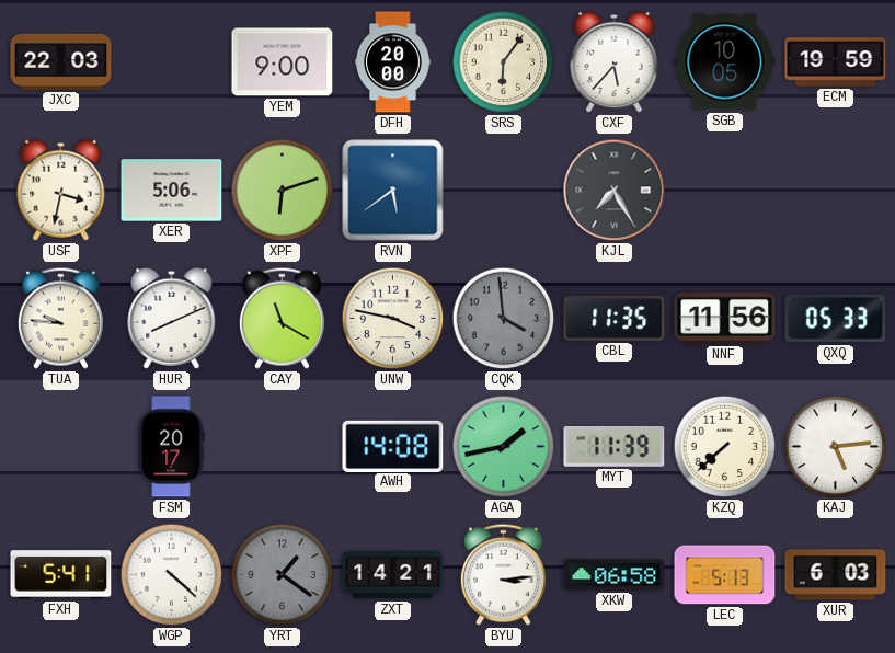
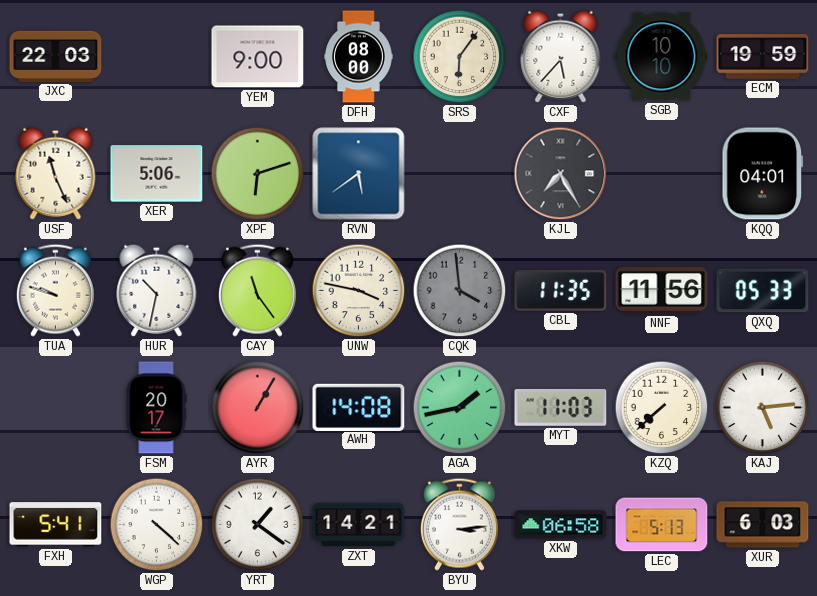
DFH: 20:00 -> 08:00
SGB: 10:05 -> 10:10
USF: 3:32 -> 11:26
KQQ: none -> 04:01
TUA: 9:46 -> 9:48
HUR: 8:11 -> 10:32
CAY: 11:20 -> 11:24
AYR: none -> 1:05
MYT: 11:39 -> 11:03
YRT dial: grey -> white
